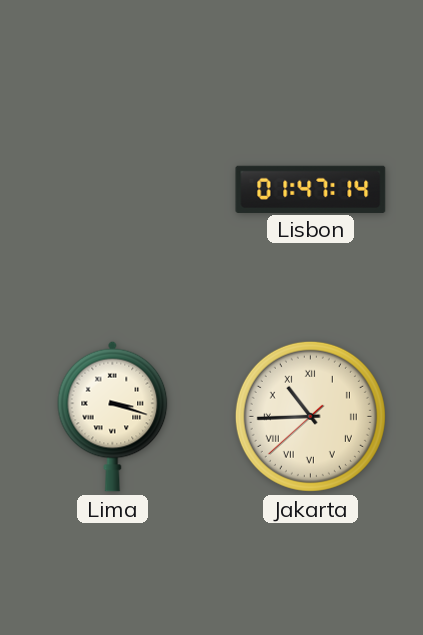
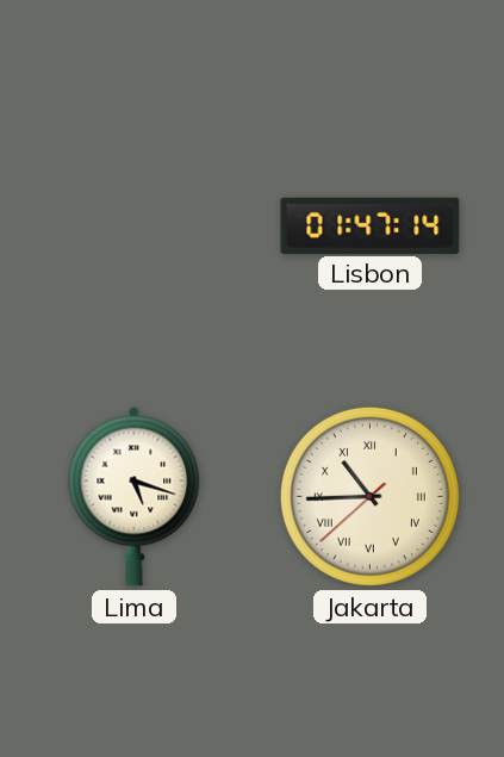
Lima: 3:18 -> 5:18
